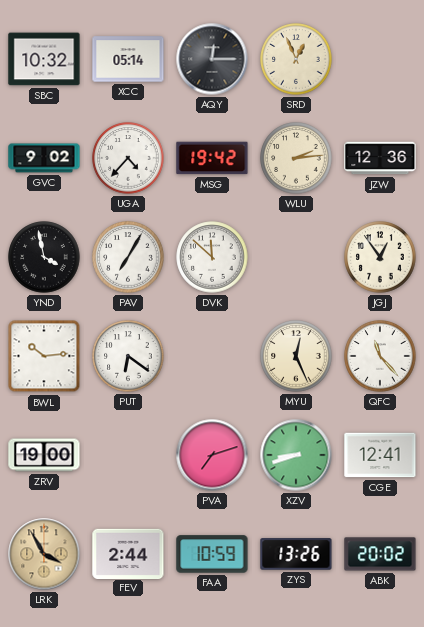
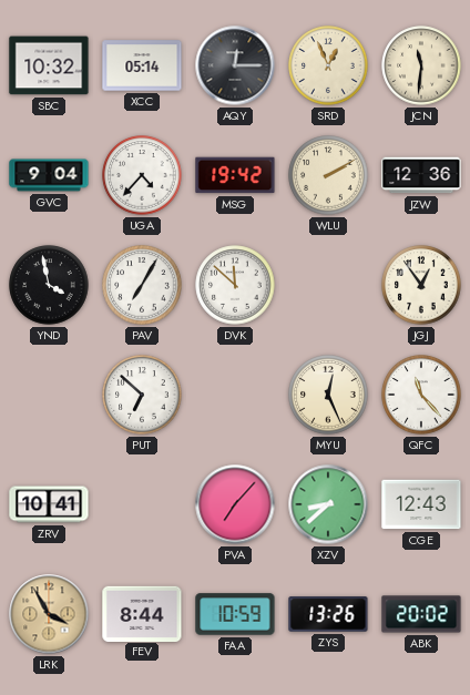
JCN: none -> 11:31
GVC: 9:02 -> 9:04
WLU: 2:14 -> 2:10
BWL: 10:14 -> none
PUT: 6:21 -> 6:52
ZRV: 19:00 -> 10:41
PVA: 7:12 -> 7:07
XZV: 8:42 -> 8:38
CGE: 12:41 -> 12:43
FEV: 2:44 -> 8:44
